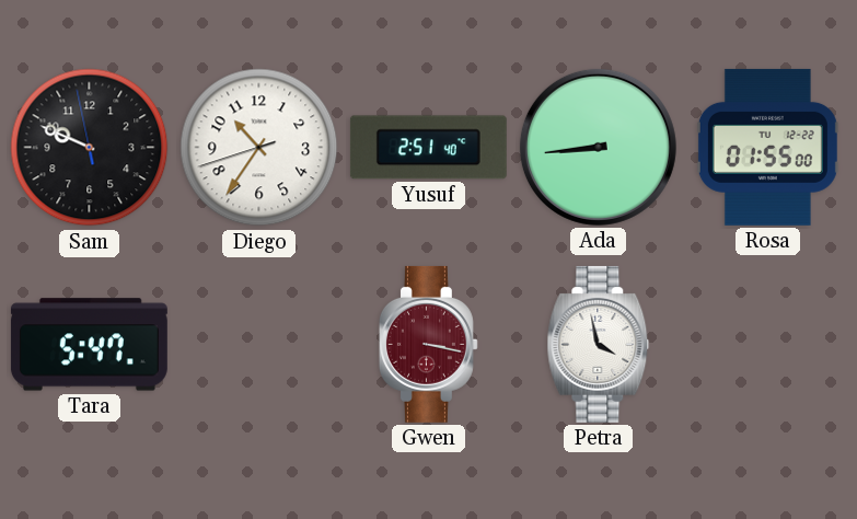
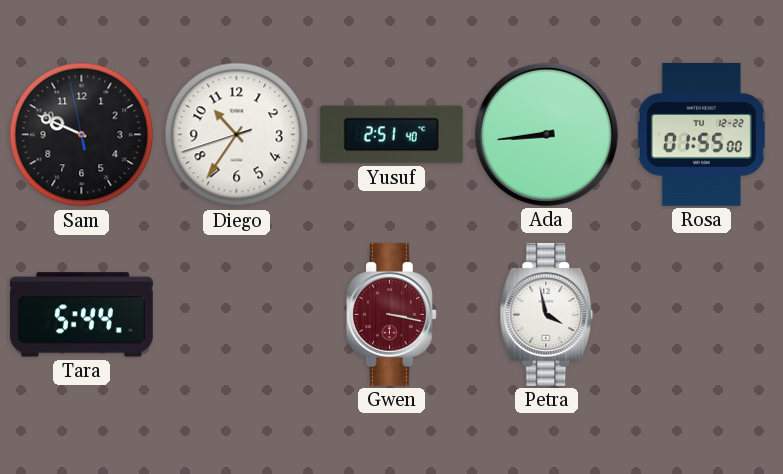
Tara: 5:47 -> 5:44
